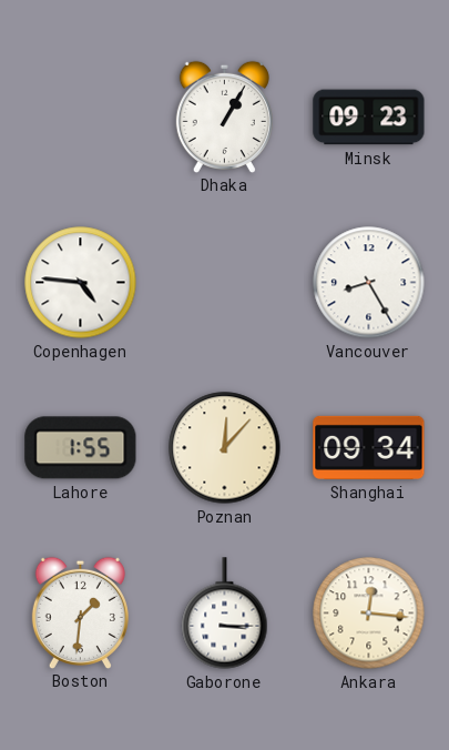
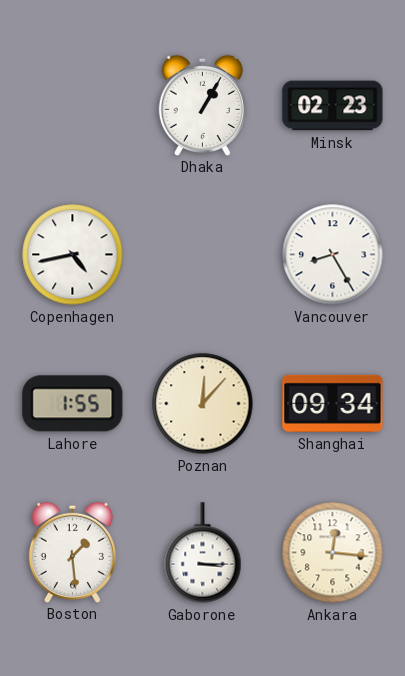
Minsk: 09:23 -> 02:23
Copenhagen: 4:46 -> 4:43
Boston: 1:31 -> 1:29
